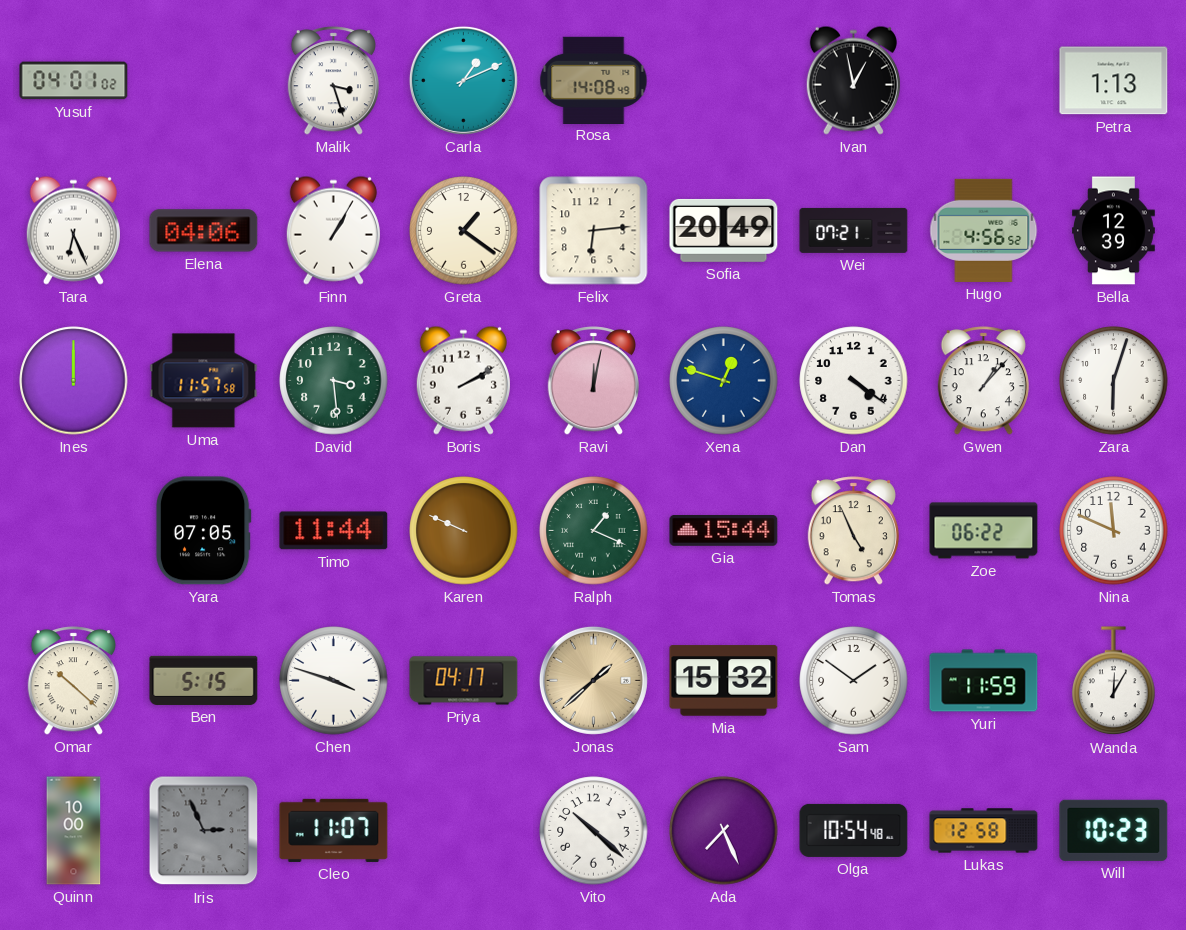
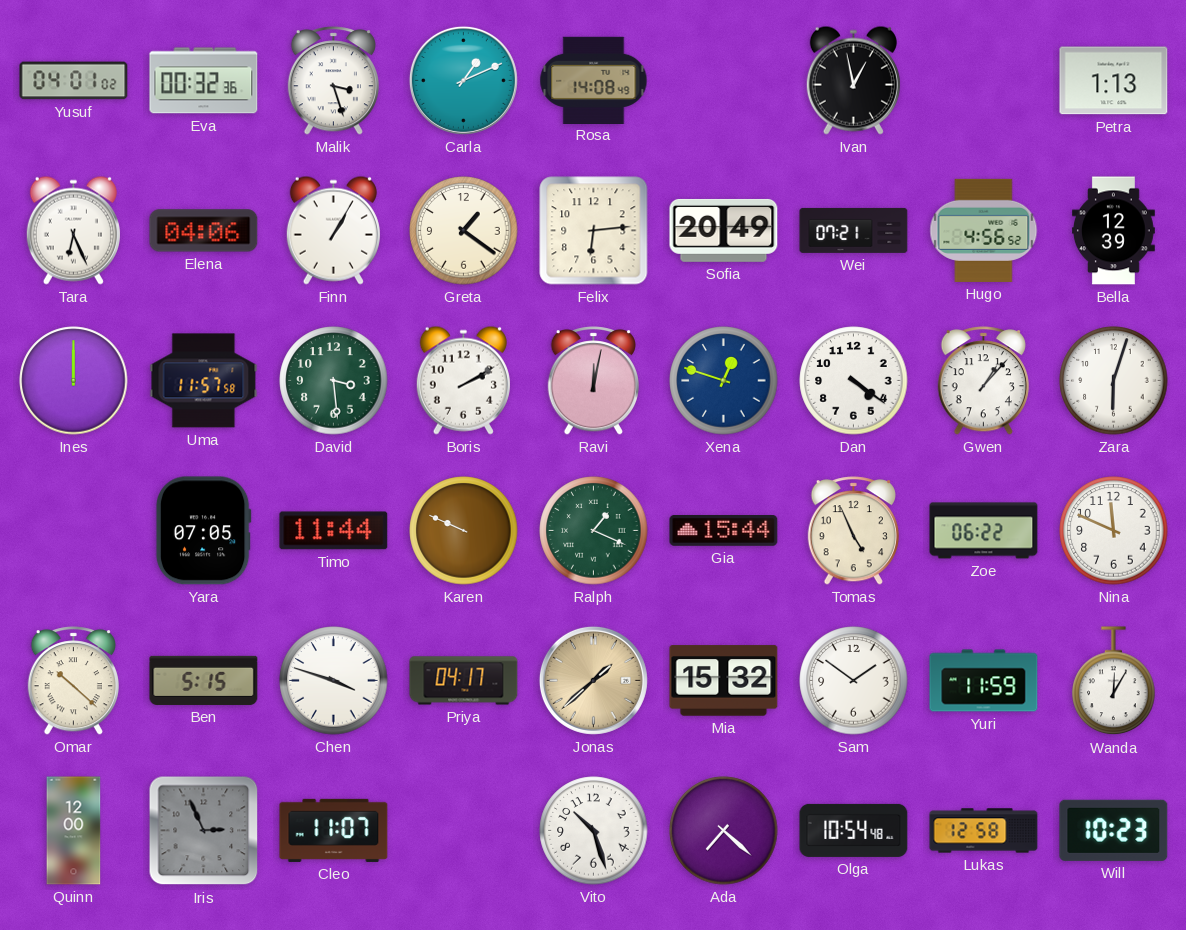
Eva: none -> 00:32
Quinn: 10:00 -> 12:00
Vito: 10:22 -> 10:27
Ada: 7:26 -> 7:22
